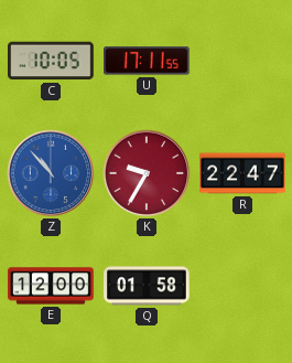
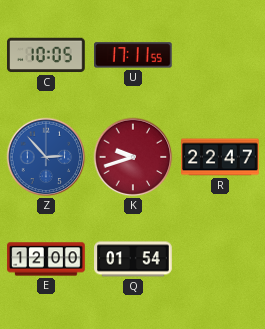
Z: 10:53 -> 2:53
K: 9:35 -> 9:42
Q: 01:58 -> 01:54
